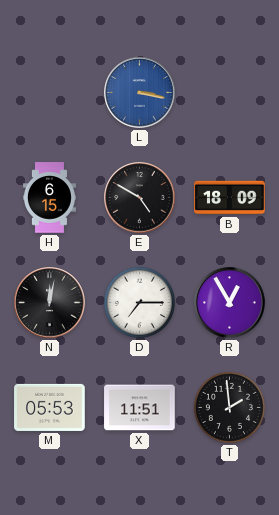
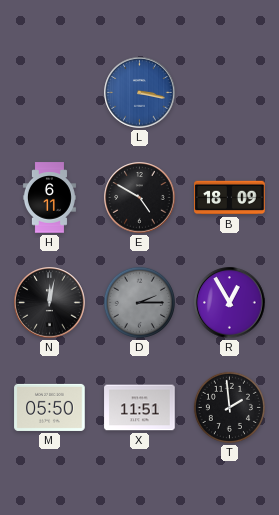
H: 6:15 -> 6:11
D: 7:15 -> 2:15
D dial: white -> grey
M: 05:53 -> 05:50
